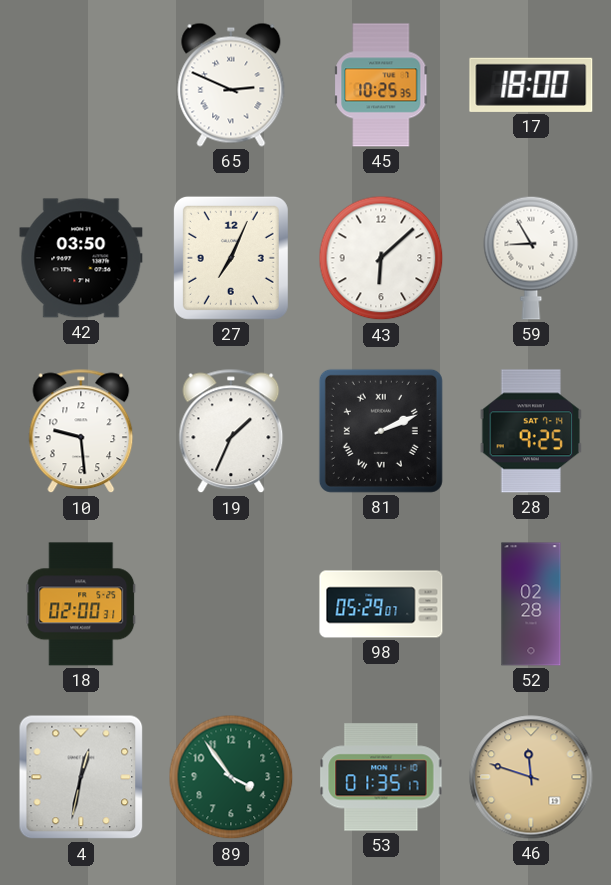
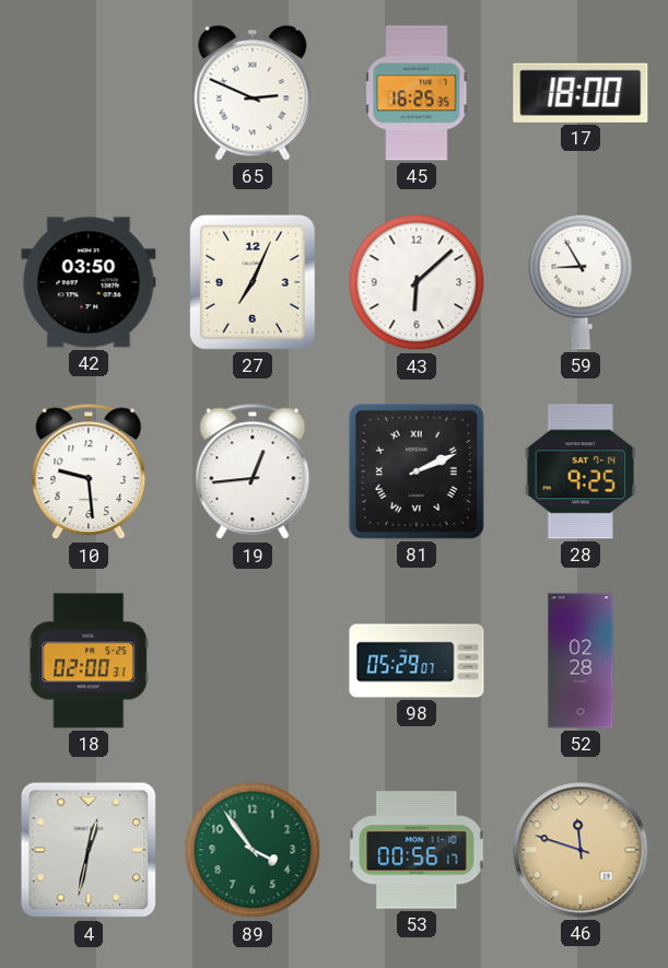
45: 10:25 -> 16:25
19: 1:34 -> 12:44
53: 01:35 -> 00:56
